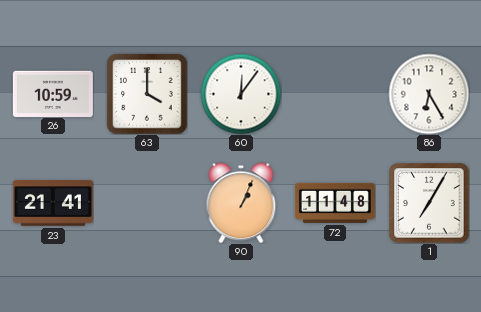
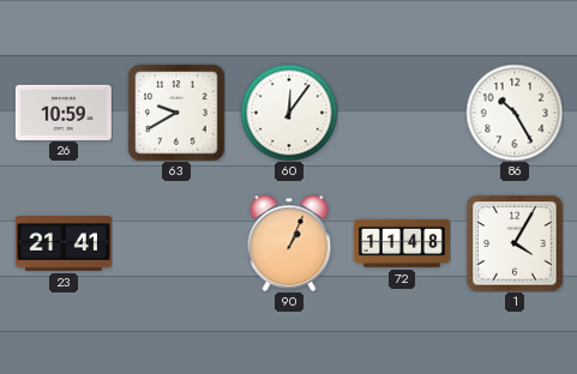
63: 4:00 -> 9:40
86: 6:25 -> 10:25
1: 7:05 -> 4:05
